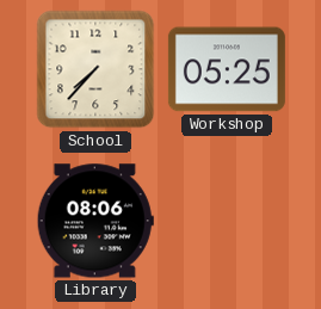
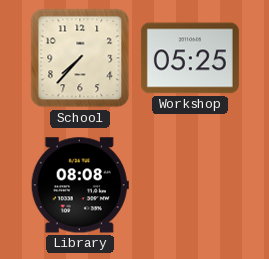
Library: 08:06 -> 08:08
